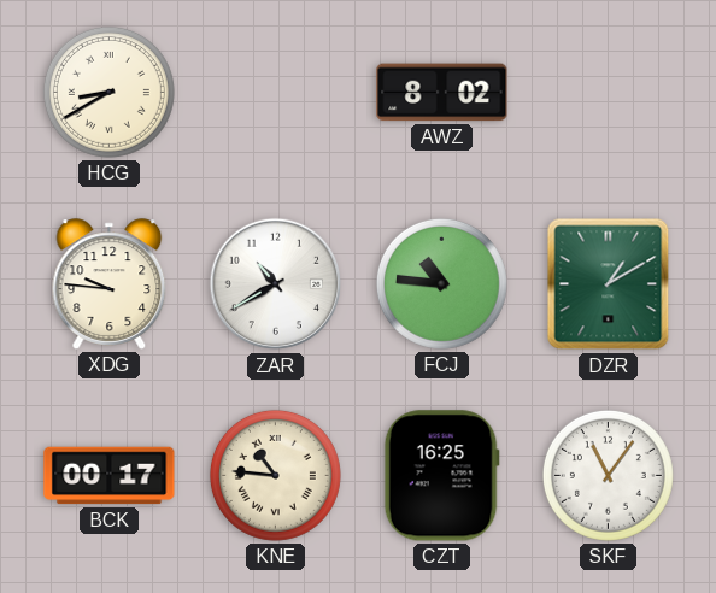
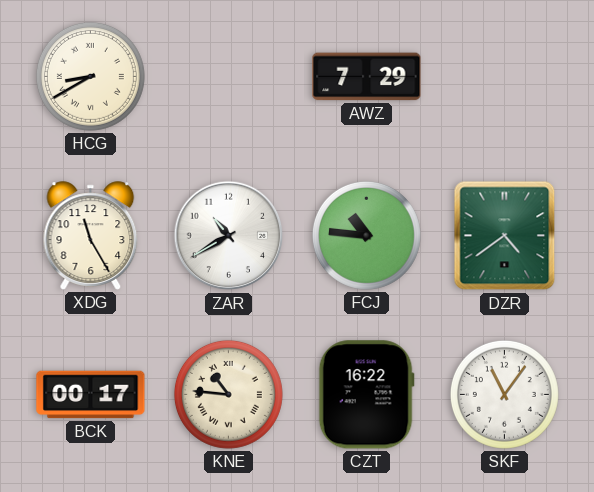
AWZ: 8:02 -> 7:29
XDG: 9:46 -> 11:25
DZR: 1:10 -> 4:39
CZT: 16:25 -> 16:22
